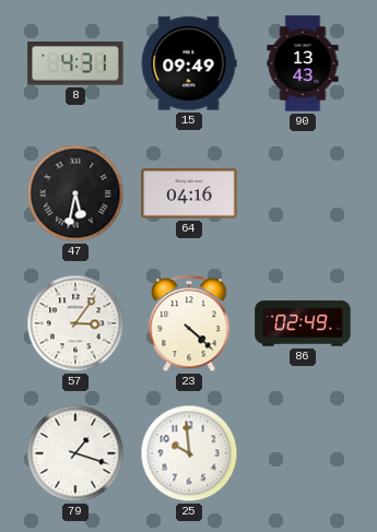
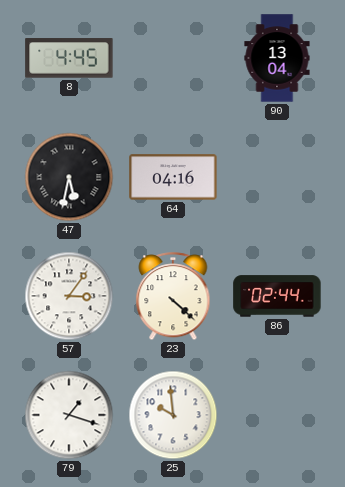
8: 4:31 -> 4:45
15: 09:49 -> none
90: 13:43 -> 13:04
86: 02:49 -> 02:44
